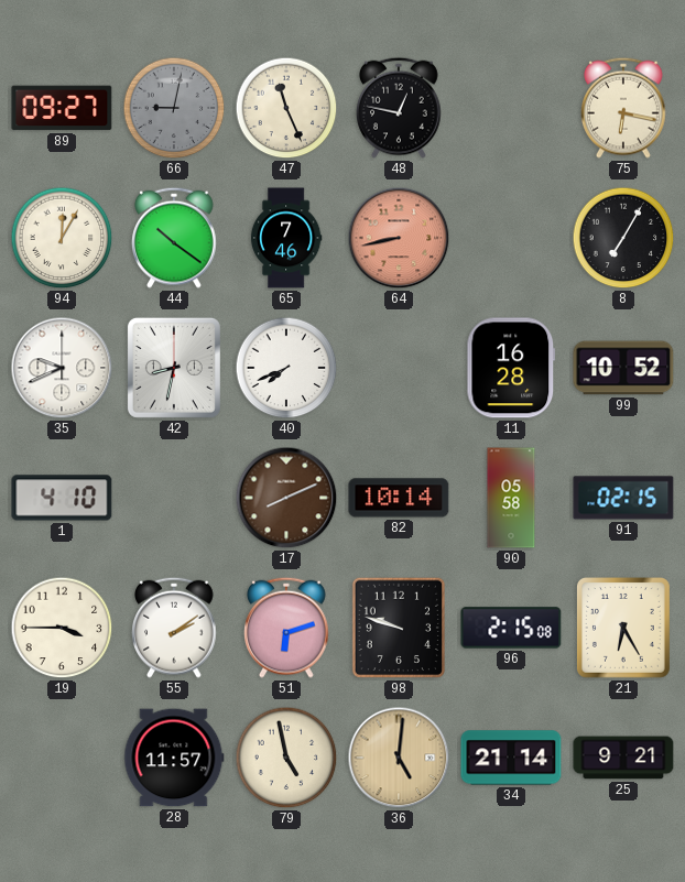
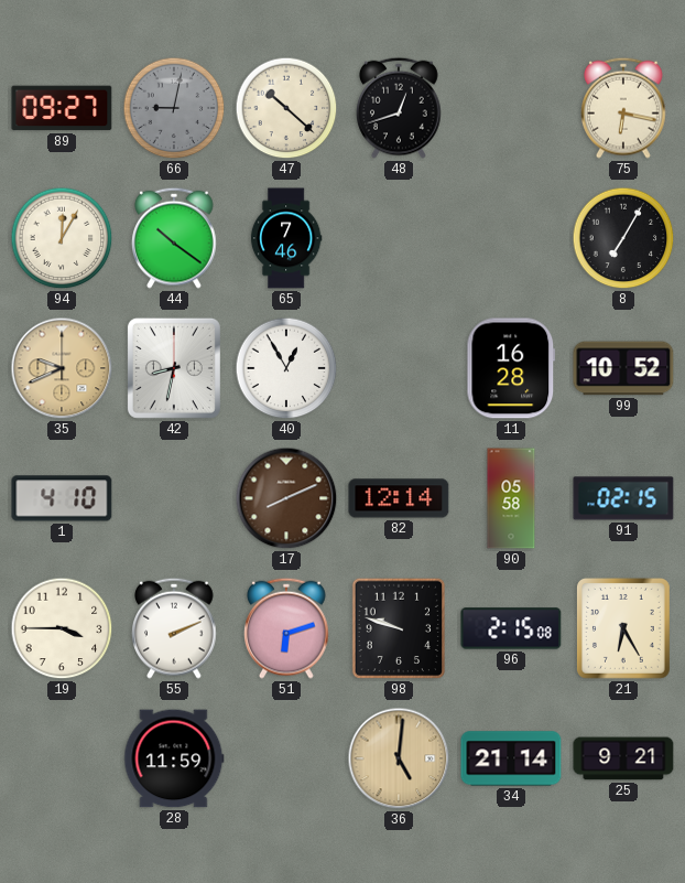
47: 11:26 -> 10:22
48: 12:47 -> 12:42
64: 8:43 -> none
35 dial: white -> champagne
40: 7:41 -> 12:55
82: 10:14 -> 12:14
55: 2:09 -> 2:11
28: 11:57 -> 11:59
79: 4:58 -> none
